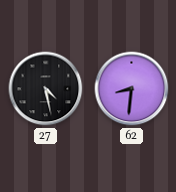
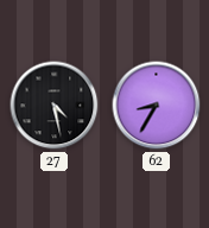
62: 8:31 -> 8:35
